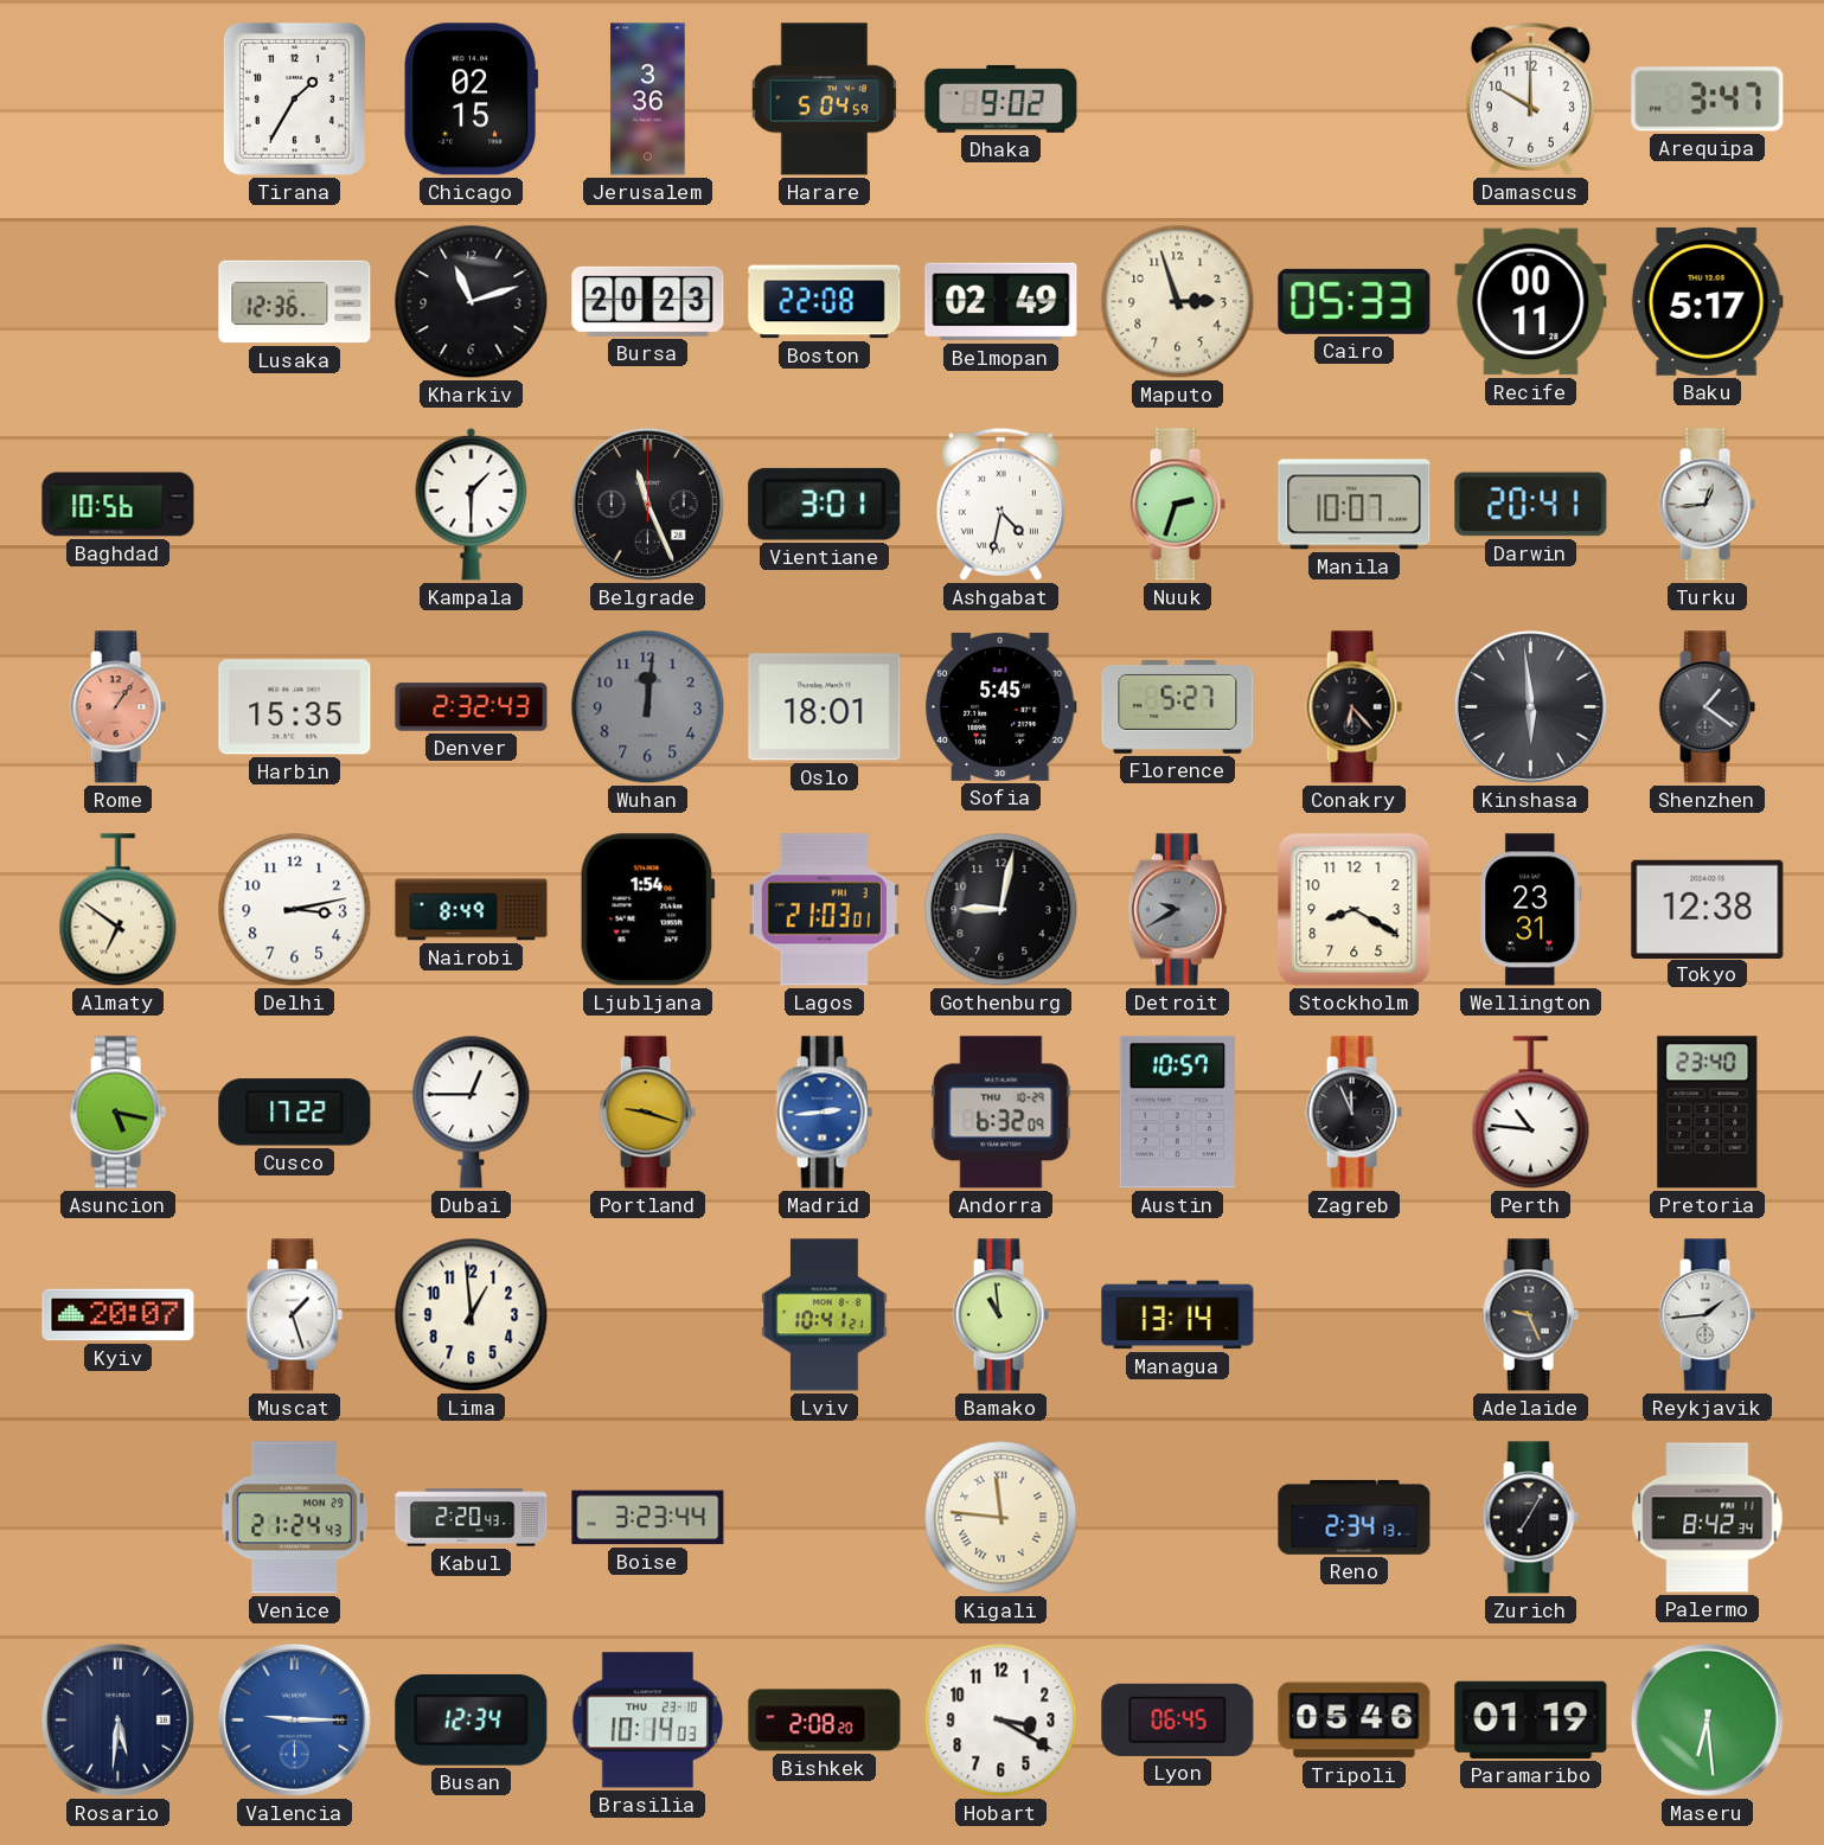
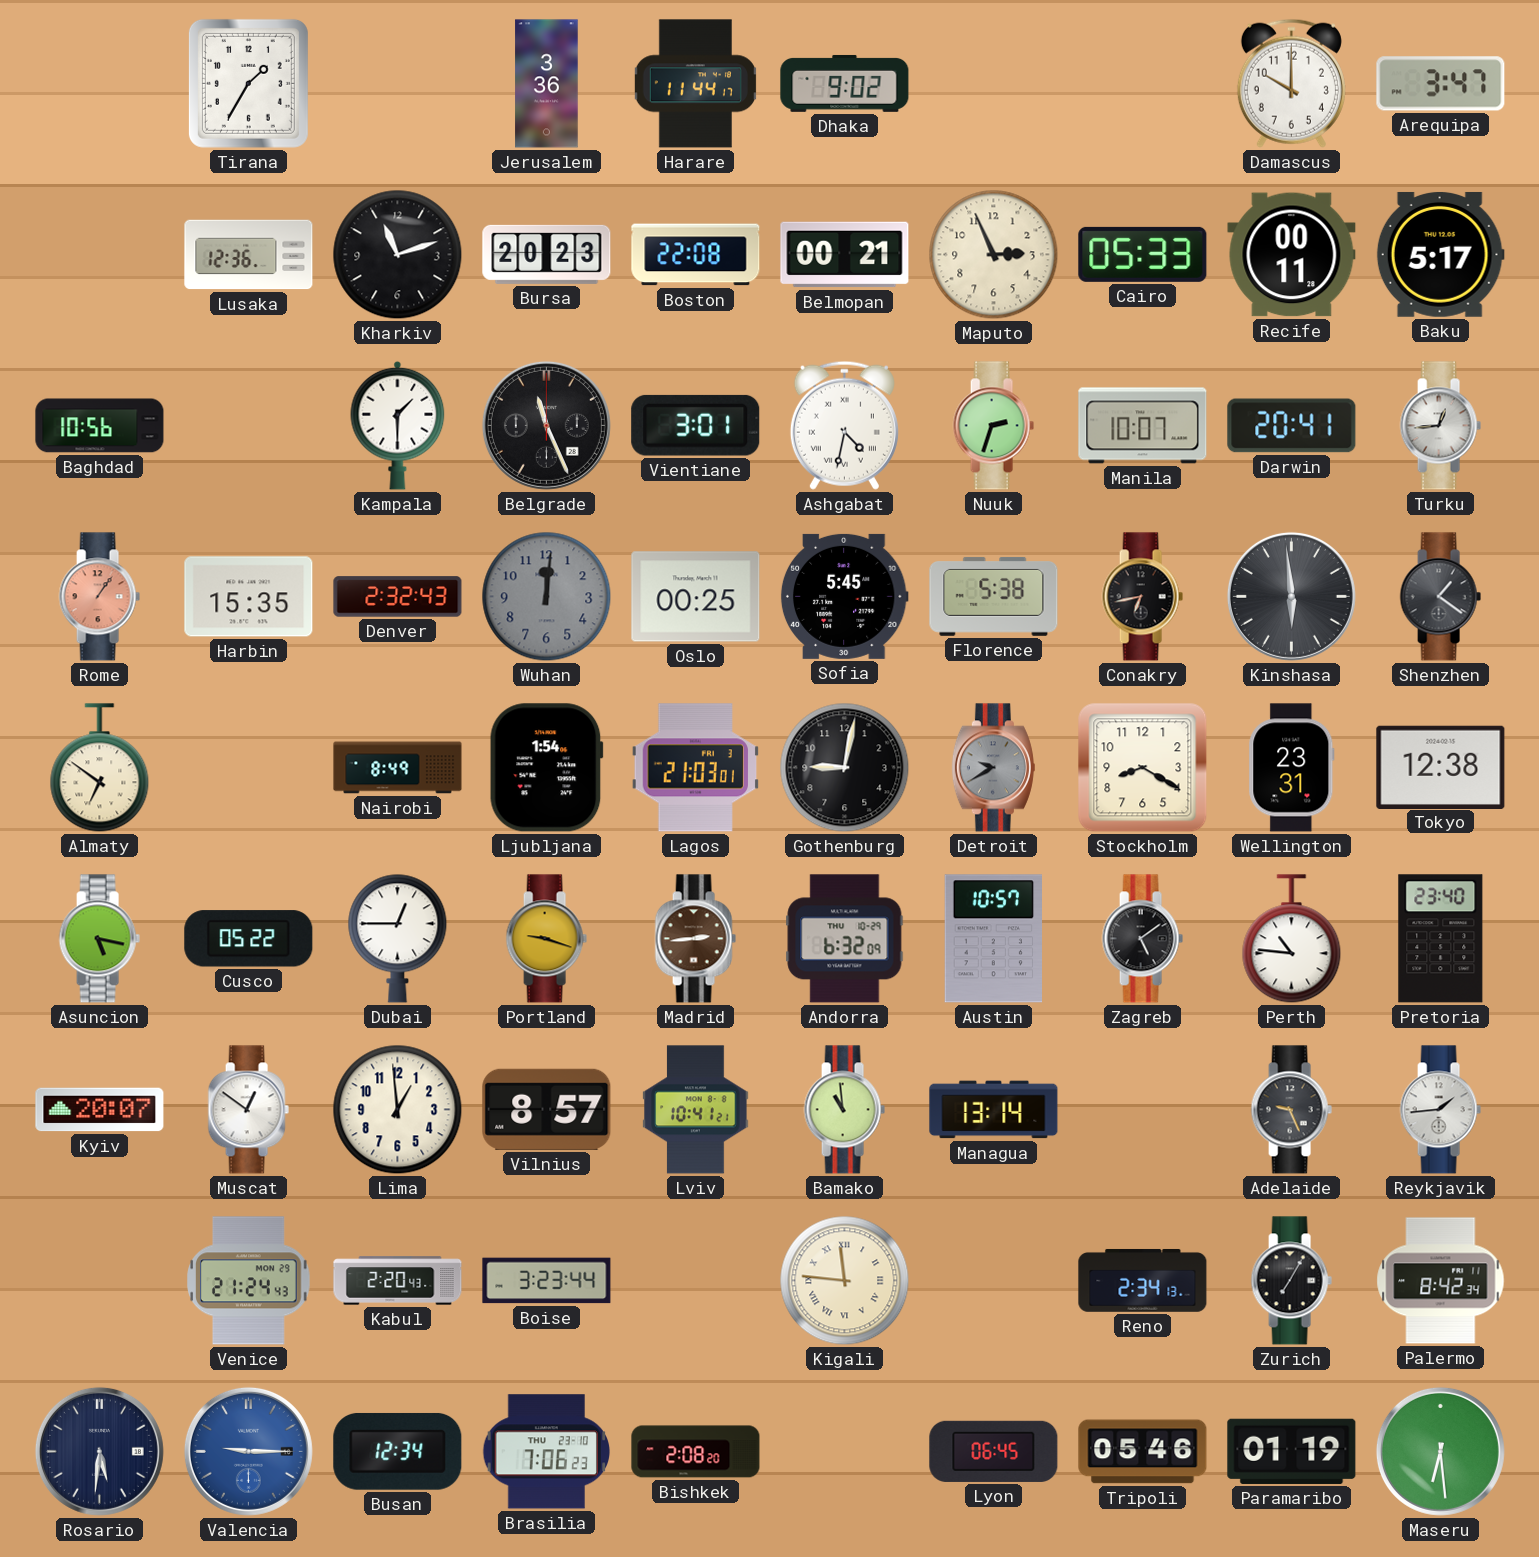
Chicago: 02:15 -> none
Harare: 5:04 -> 11:44
Belmopan: 02:49 -> 00:21
Maputo: 2:57 -> 2:56
Oslo: 18:01 -> 00:25
Florence: 5:27 -> 5:38
Conakry: 6:23 -> 6:43
Delhi: 3:13 -> none
Cusco: 17:22 -> 05:22
Madrid dial: blue -> brown
Zagreb: 11:56 -> 5:09
Muscat: 1:27 -> 12:51
Vilnius: none -> 8:57
Brasilia: 10:14 -> 7:06
Hobart: 3:20 -> none
